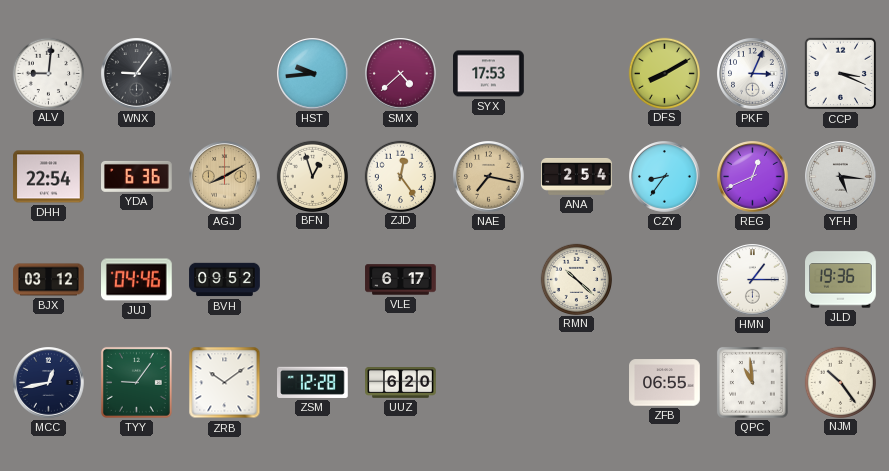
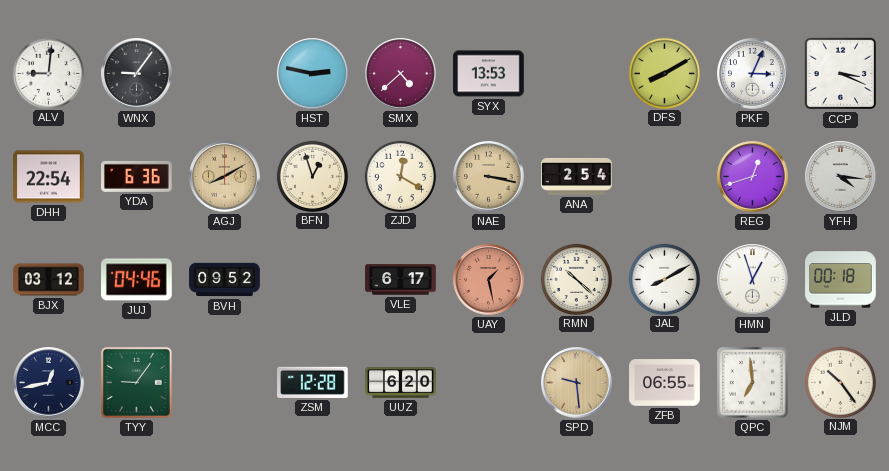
HST: 9:44 -> 2:47
SYX: 17:53 -> 13:53
ZJD: 12:24 -> 12:20
NAE: 7:17 -> 3:17
CZY: 8:36 -> none
REG: 12:41 -> 12:42
YFH: 5:16 -> 4:16
UAY: none -> 1:28
JAL: none -> 8:10
HMN: 1:15 -> 12:57
JLD: 19:36 -> 00:18
ZRB: 10:09 -> none
SPD: none -> 9:29
QPC: 10:59 -> 6:59
